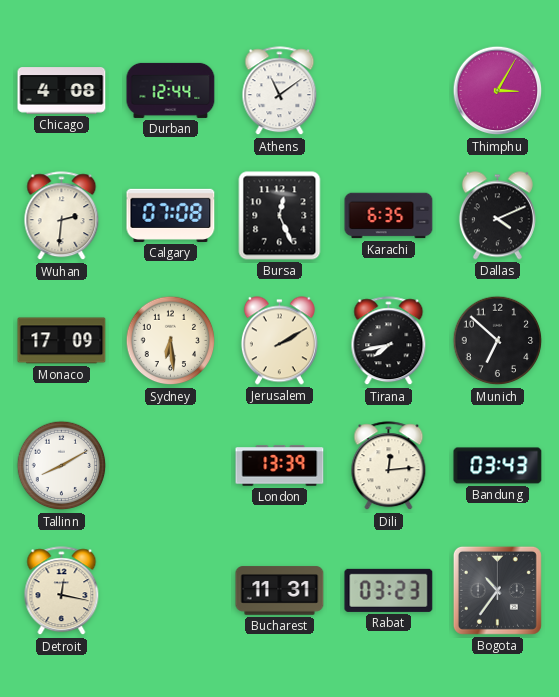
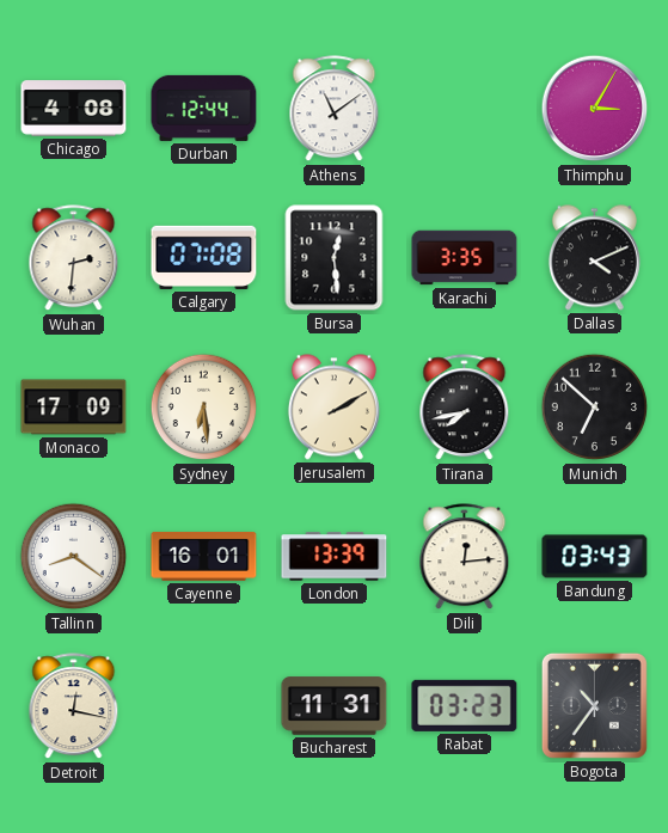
Bursa: 12:26 -> 12:29
Karachi: 6:35 -> 3:35
Tallinn: 8:10 -> 8:21
Cayenne: none -> 16:01
